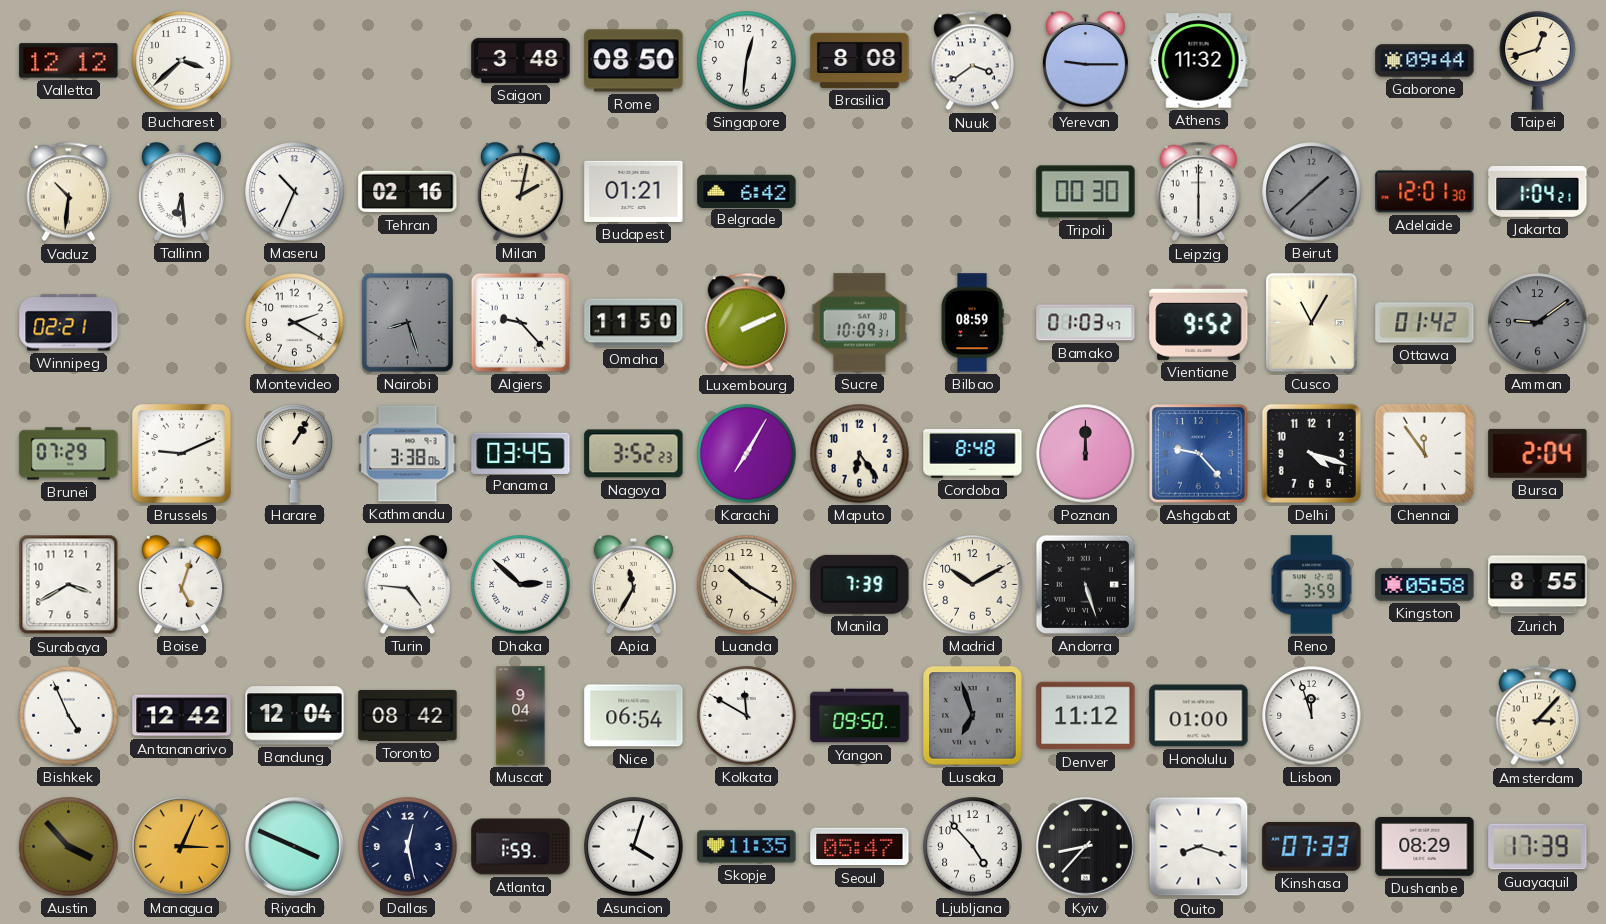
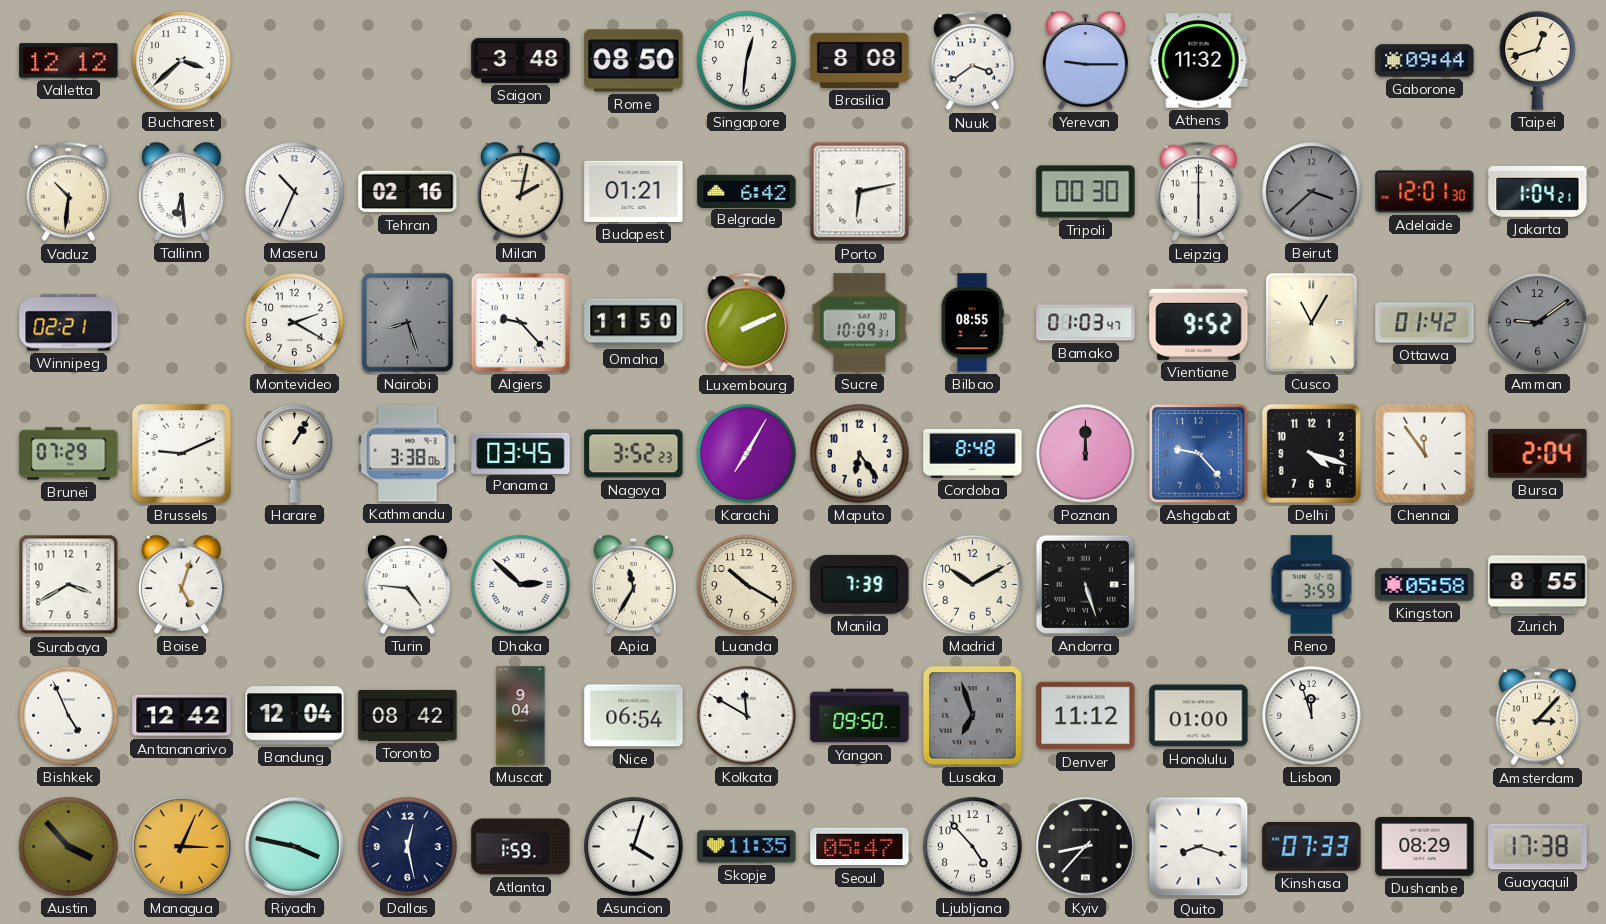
Porto: none -> 6:13
Beirut: 1:38 -> 3:38
Bilbao: 08:59 -> 08:55
Riyadh: 3:49 -> 3:47
Guayaquil: 17:39 -> 17:38
